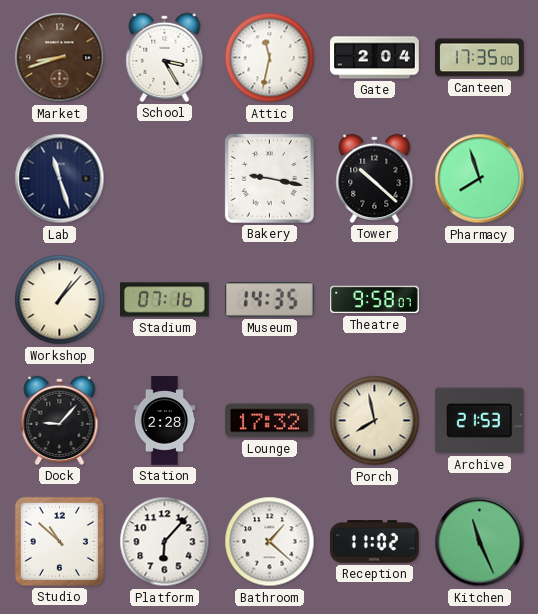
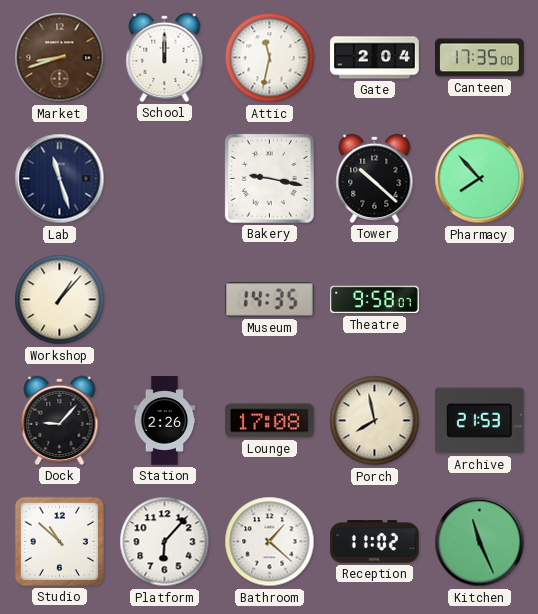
School: 3:25 -> 12:00
Pharmacy: 7:57 -> 7:53
Stadium: 07:16 -> none
Station: 2:28 -> 2:26
Lounge: 17:32 -> 17:08
